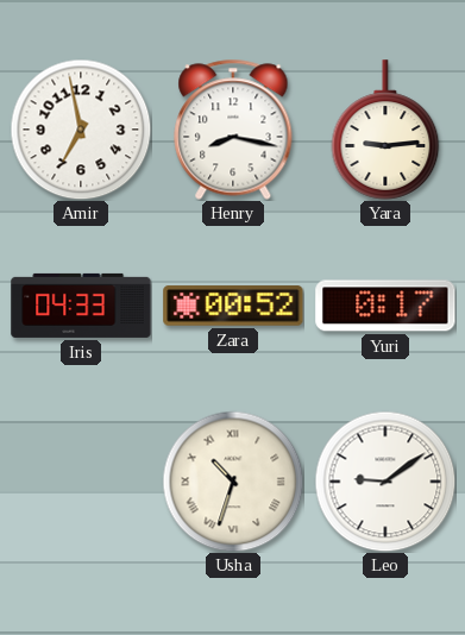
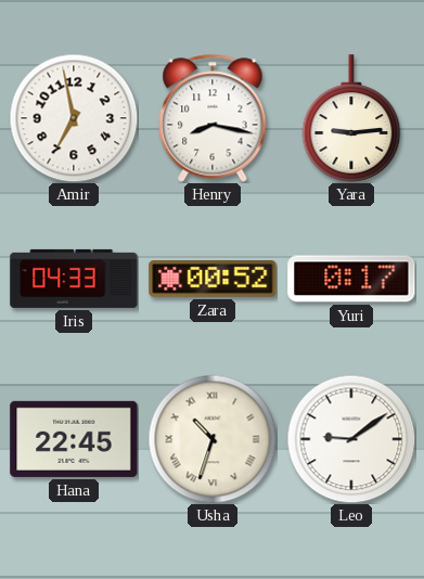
Hana: none -> 22:45
